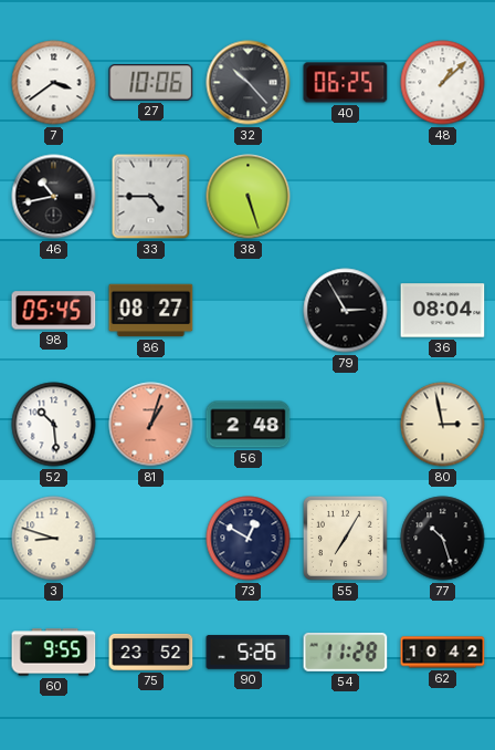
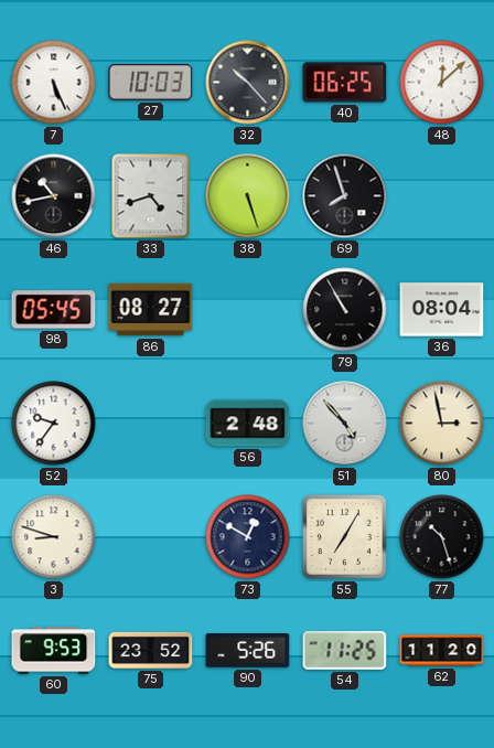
7: 3:39 -> 5:26
27: 10:06 -> 10:03
48: 1:08 -> 12:08
33: 4:45 -> 4:42
69: none -> 7:57
79: 2:55 -> 10:55
52: 10:29 -> 9:36
81: 1:03 -> none
51: none -> 4:53
60: 9:55 -> 9:53
54: 11:28 -> 11:25
62: 10:42 -> 11:20
